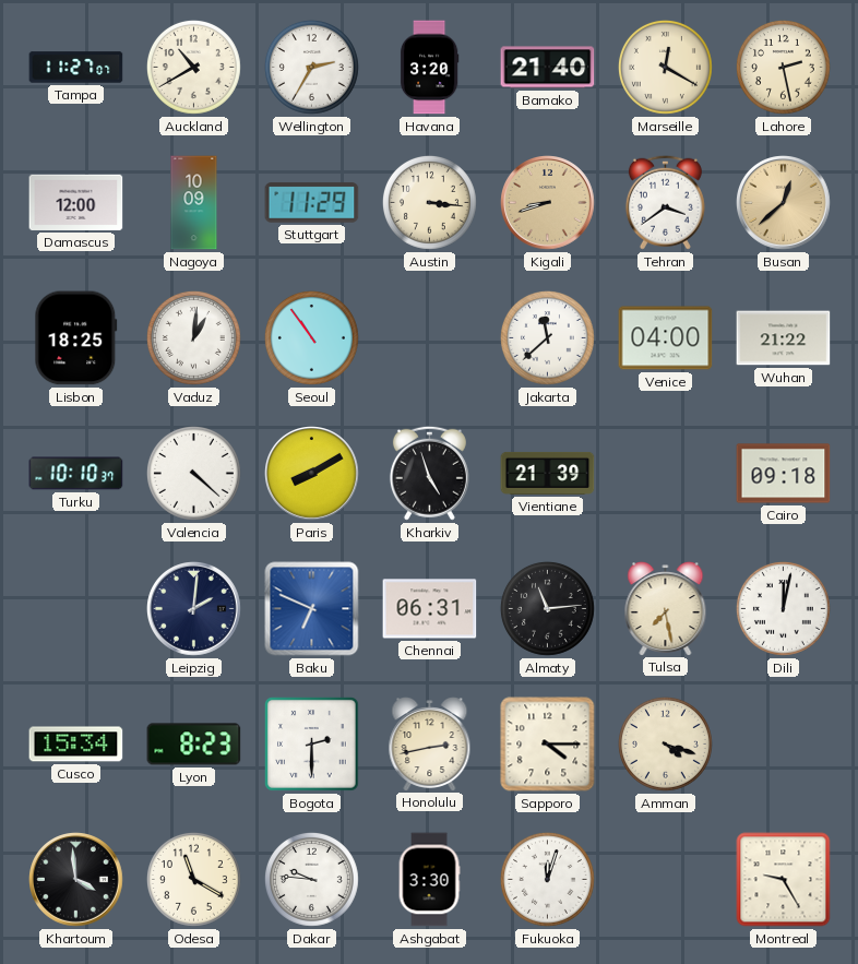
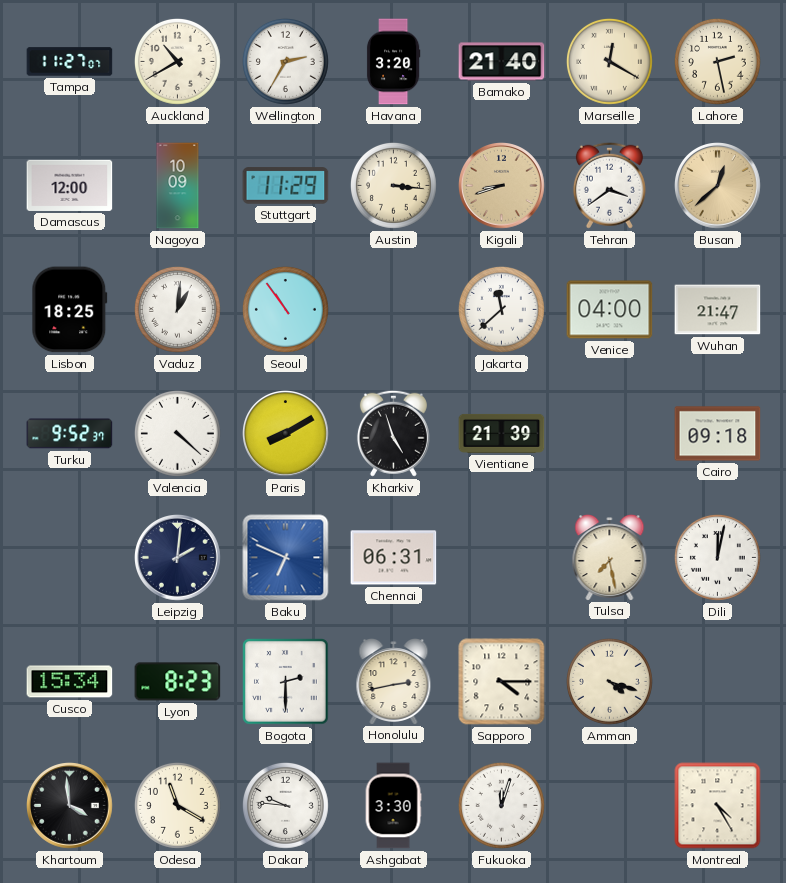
Wuhan: 21:22 -> 21:47
Turku: 10:10 -> 9:52
Almaty: 11:14 -> none
Montreal: 9:25 -> 4:25
